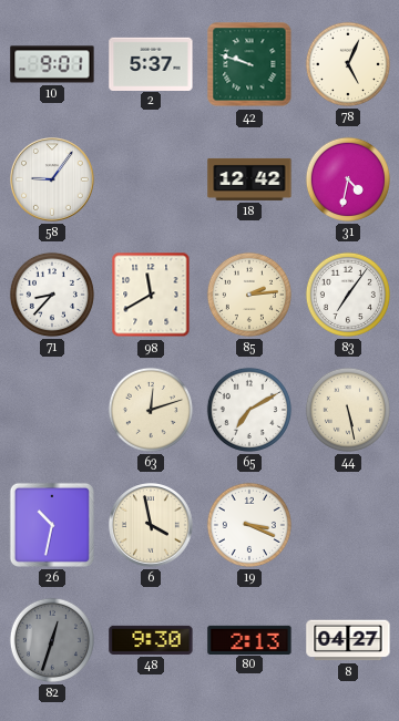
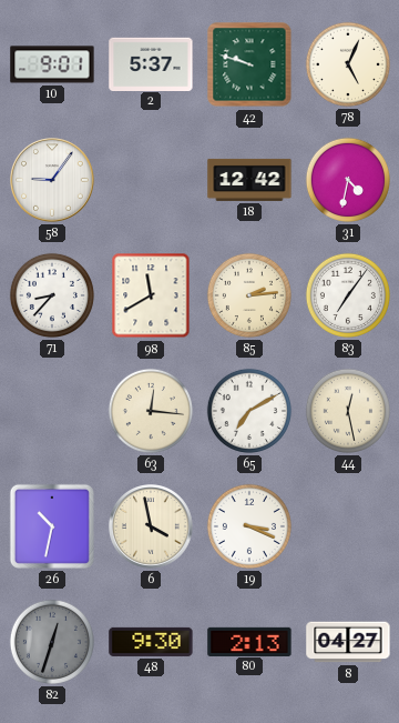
63: 12:12 -> 12:16
44: 5:28 -> 12:28
